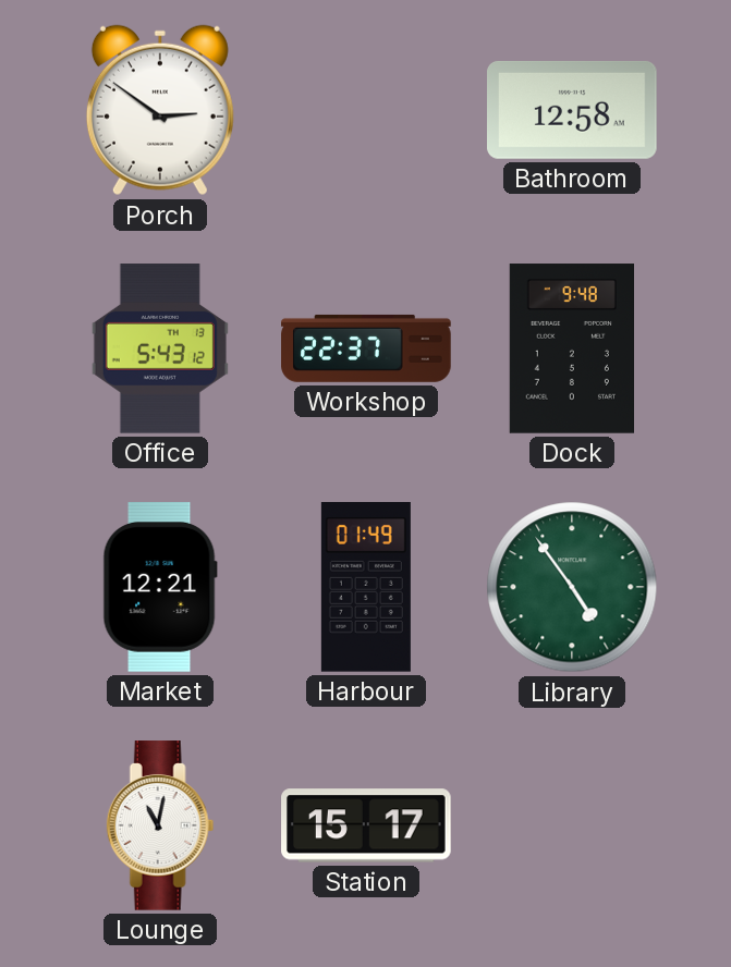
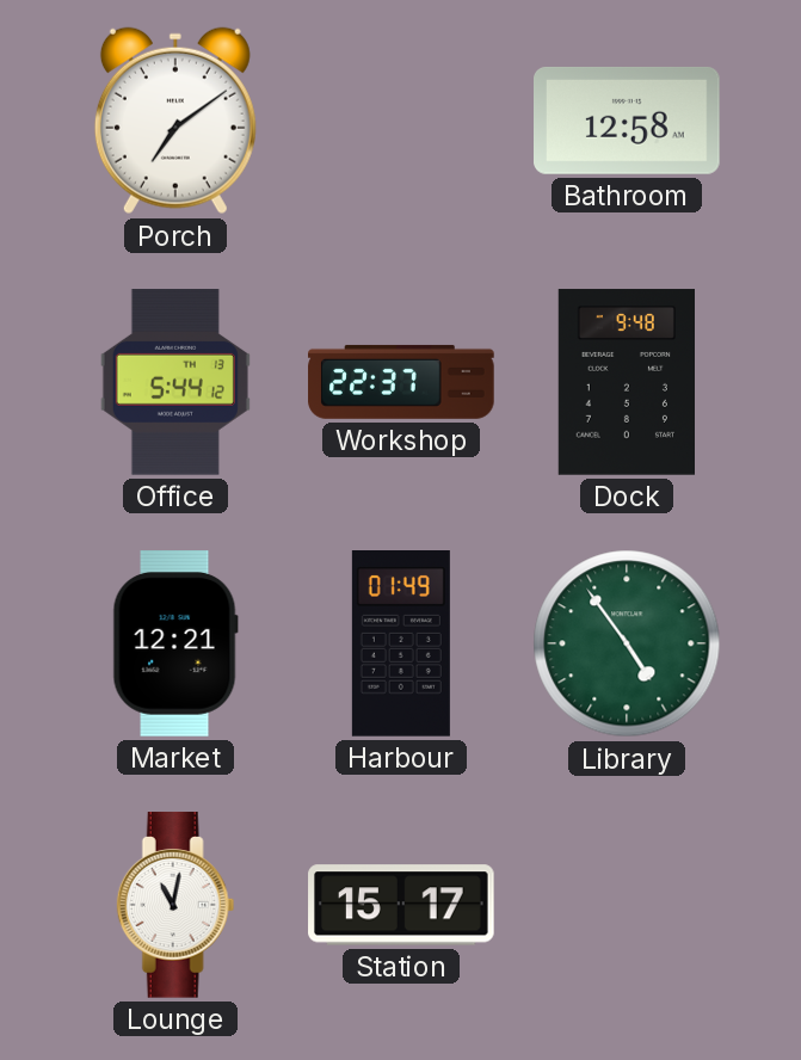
Porch: 2:51 -> 7:09
Office: 5:43 -> 5:44
